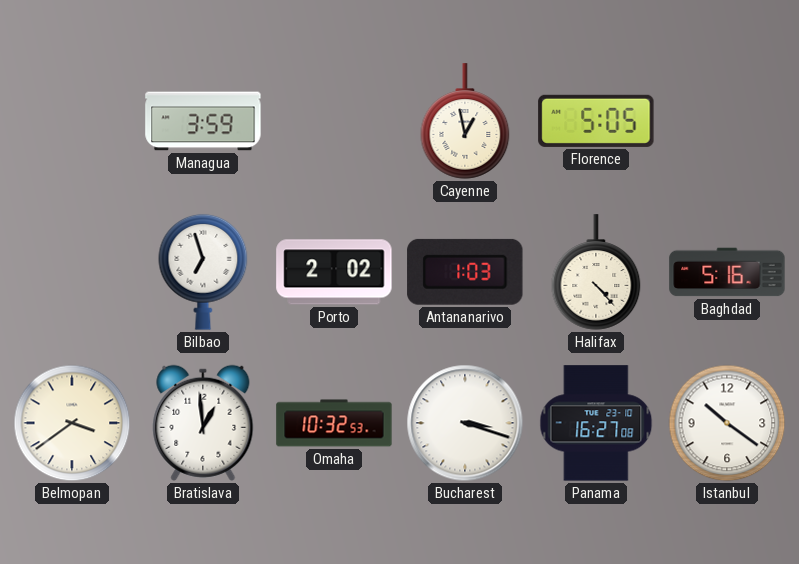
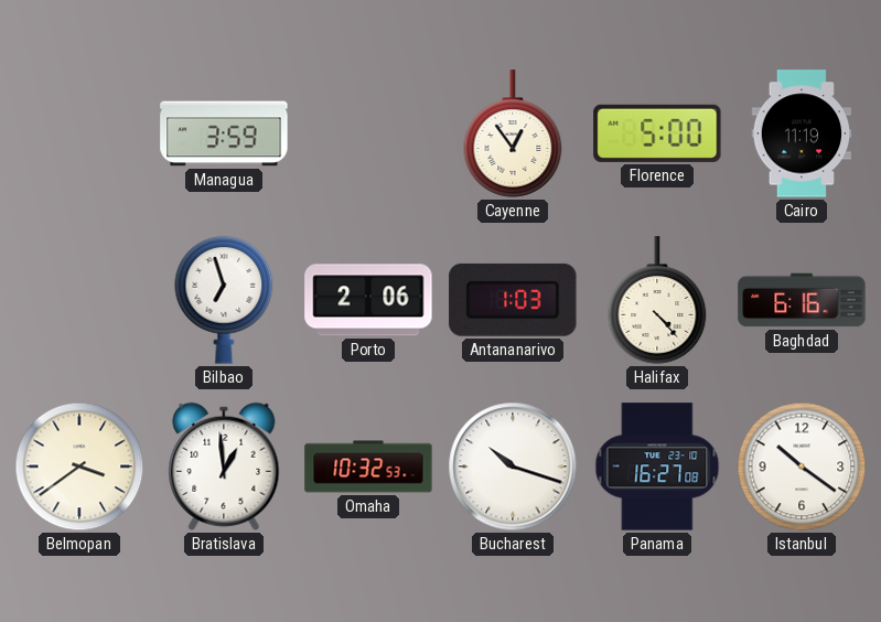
Cayenne: 12:58 -> 12:54
Florence: 5:05 -> 5:00
Cairo: none -> 11:19
Porto: 2:02 -> 2:06
Baghdad: 5:16 -> 6:16
Bucharest: 3:18 -> 10:18
